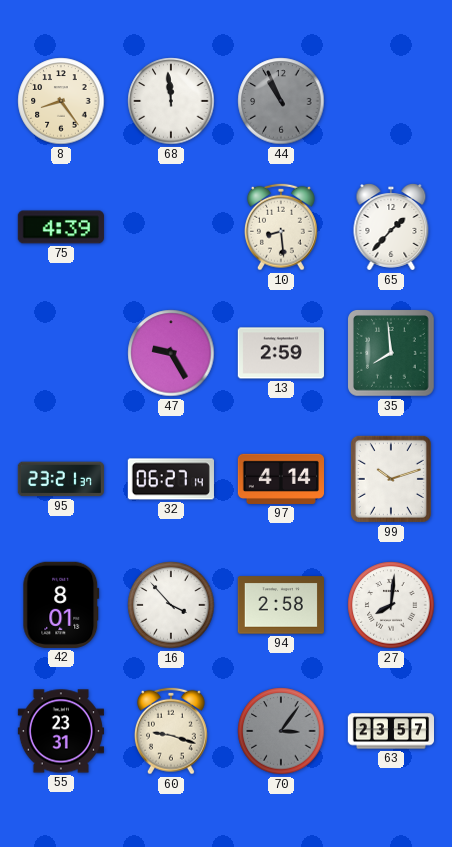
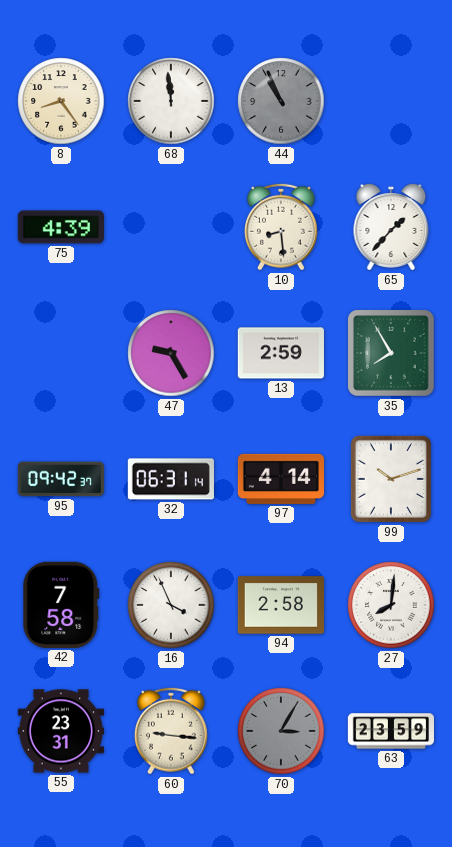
35: 7:59 -> 7:55
95: 23:21 -> 09:42
32: 06:27 -> 06:31
42: 8:01 -> 7:58
16: 3:53 -> 3:56
60: 9:18 -> 9:16
70: 3:06 -> 3:05
63: 23:57 -> 23:59
